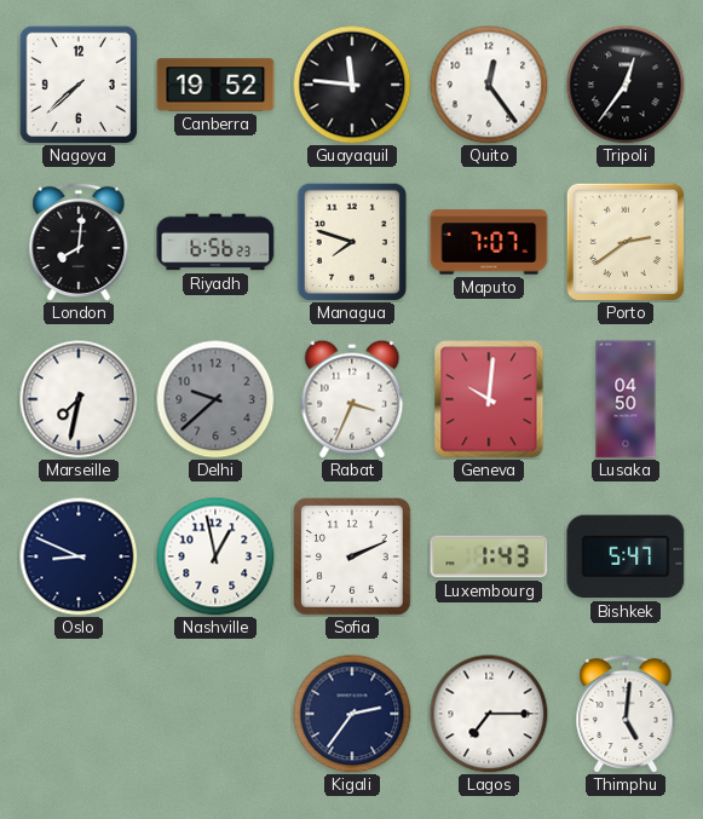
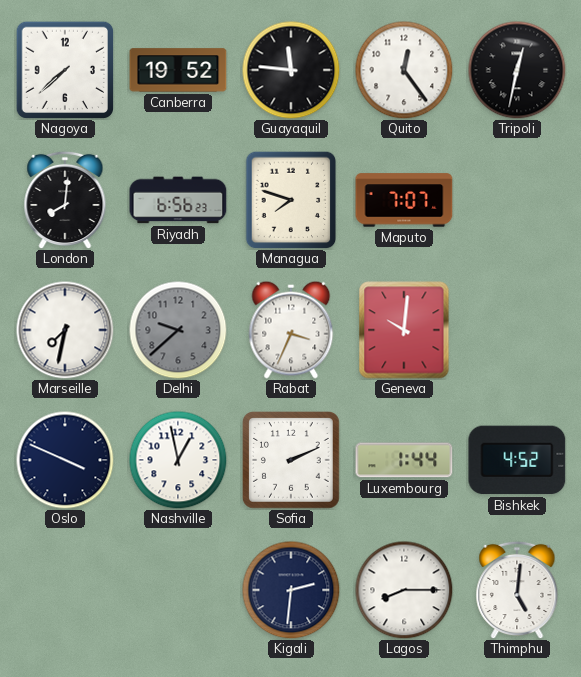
Tripoli: 12:36 -> 12:32
Porto: 2:39 -> none
Lusaka: 04:50 -> none
Oslo: 8:49 -> 3:49
Luxembourg: 1:43 -> 1:44
Bishkek: 5:47 -> 4:52
Kigali: 2:36 -> 2:31
Lagos: 7:15 -> 8:15
